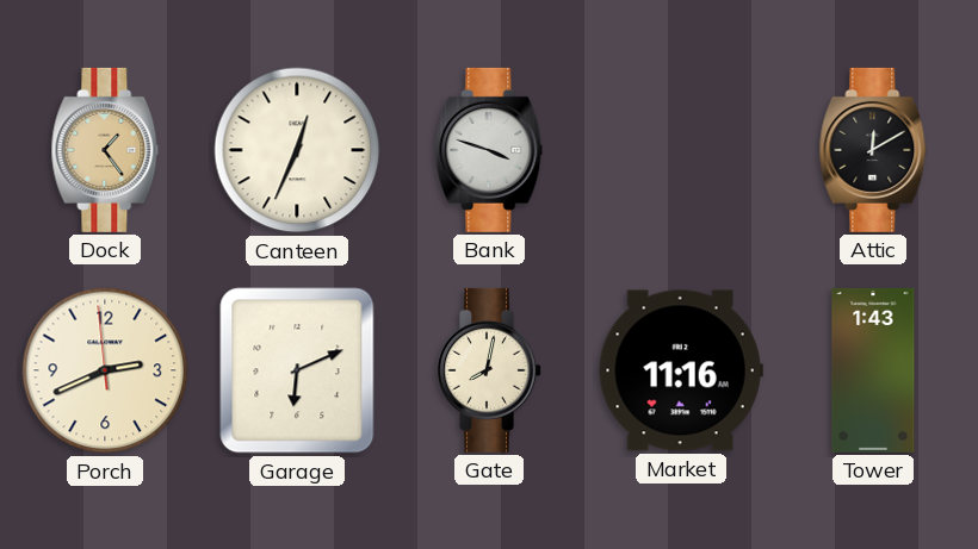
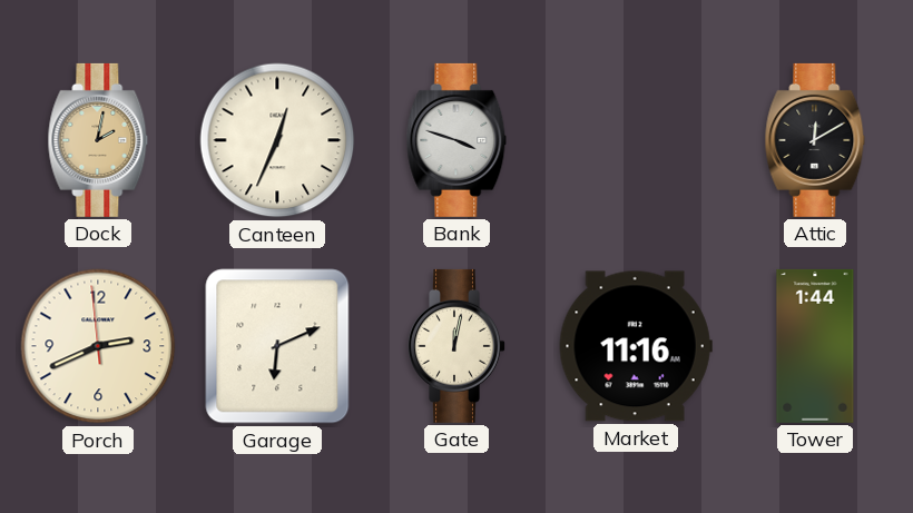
Dock: 1:24 -> 2:02
Gate: 8:02 -> 12:02
Tower: 1:43 -> 1:44
